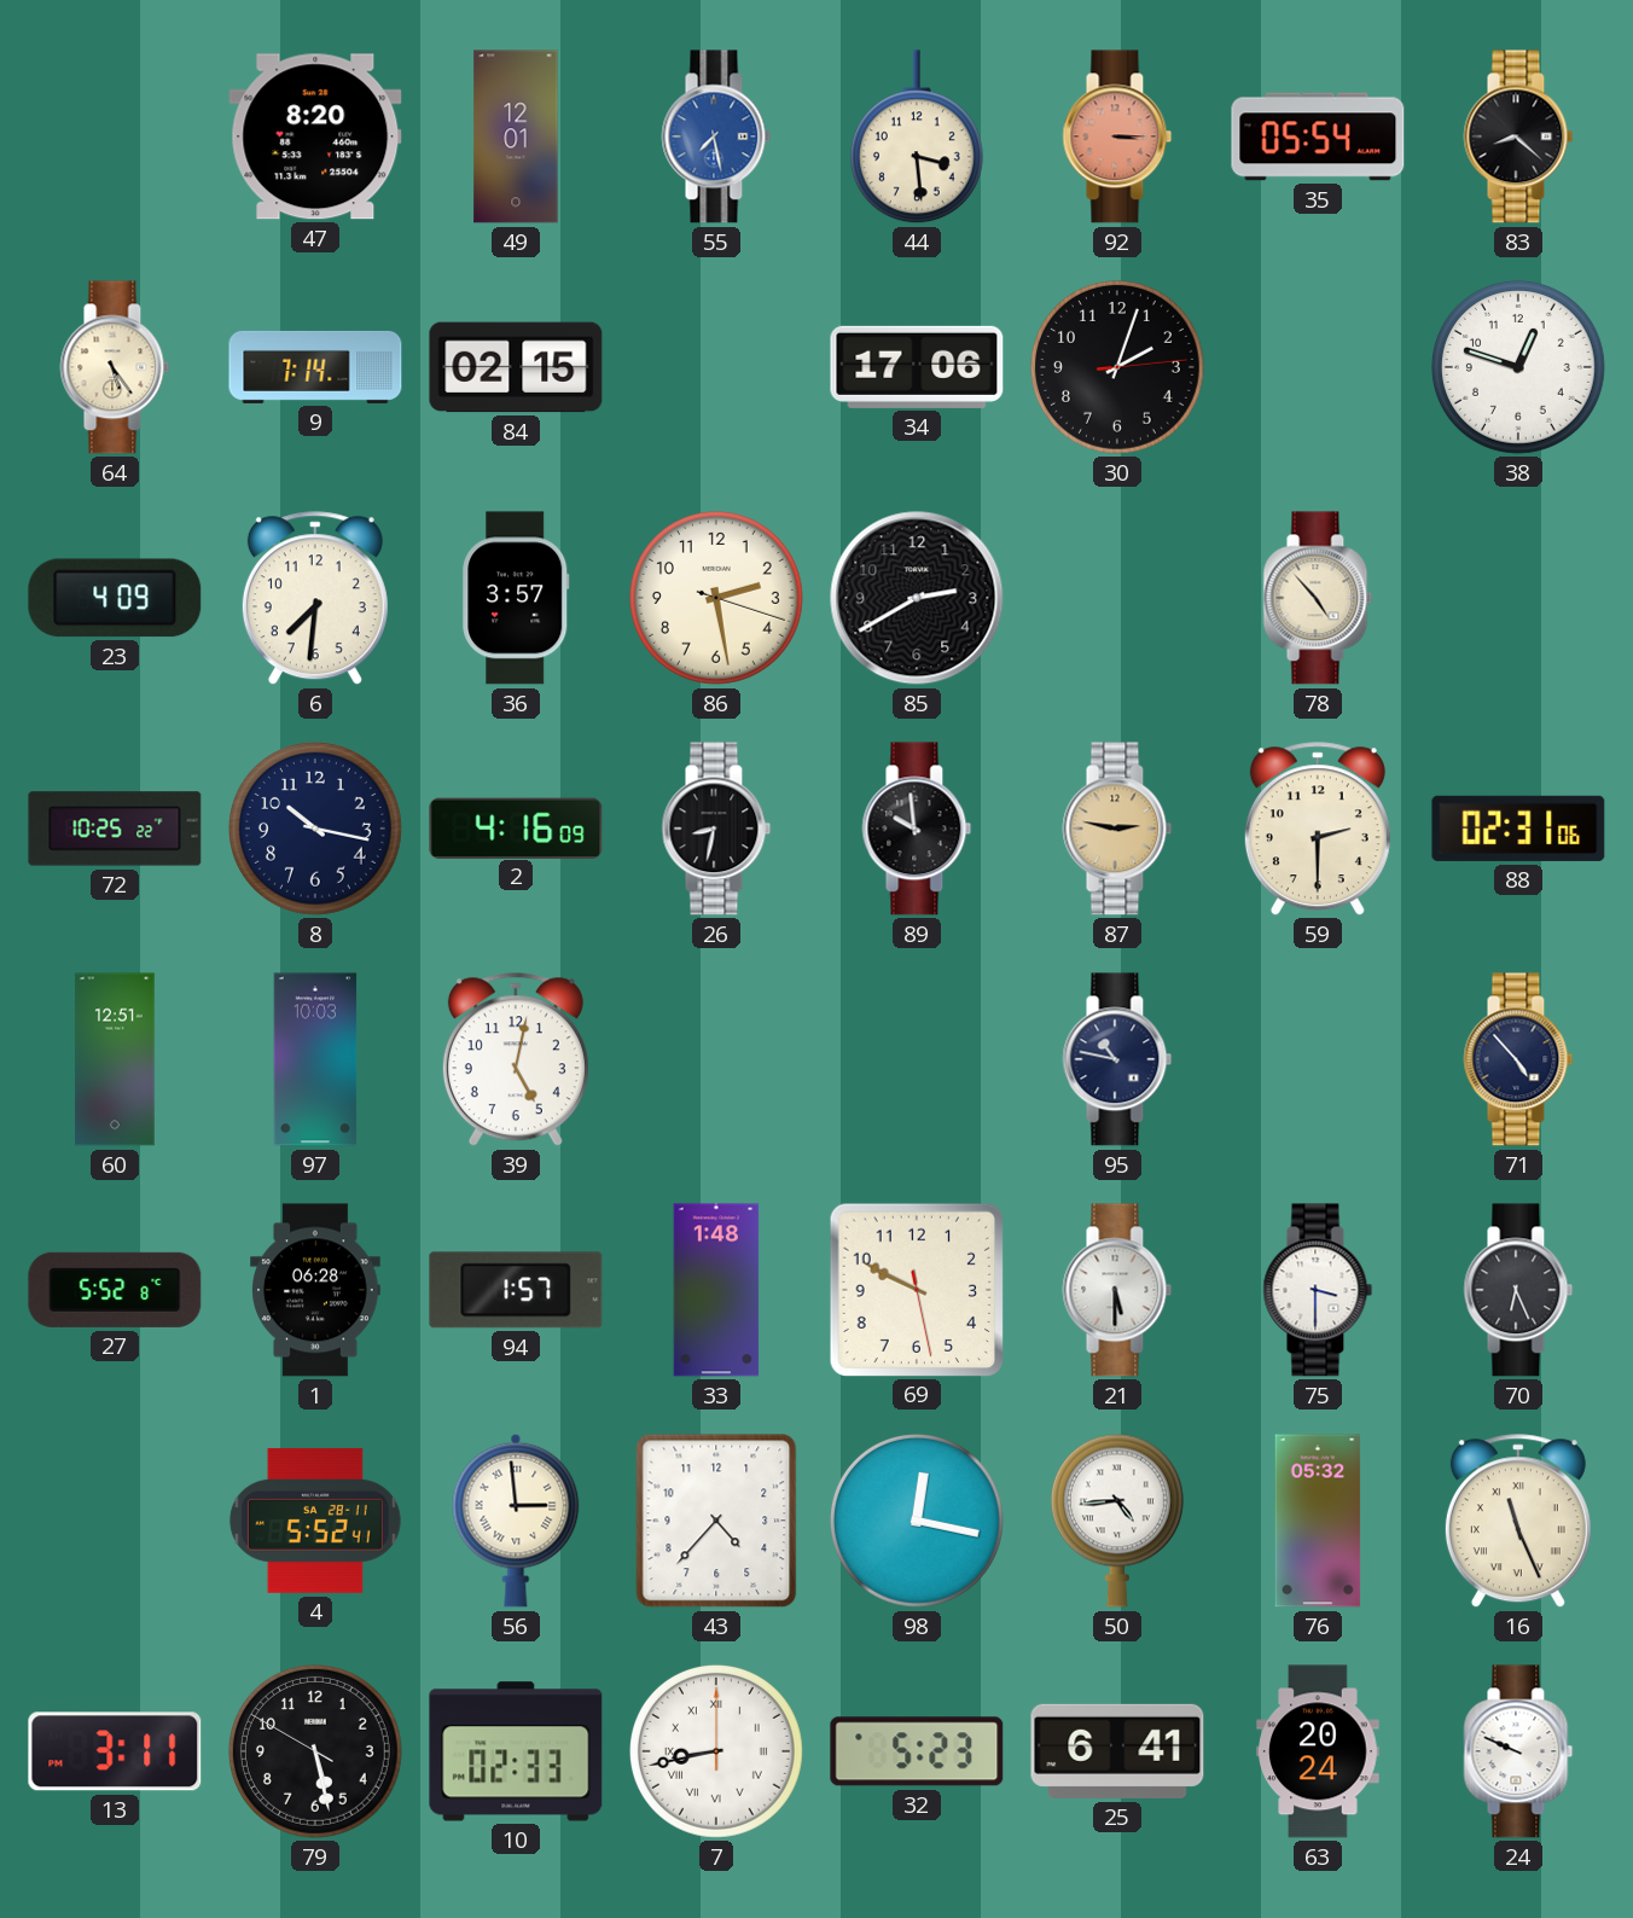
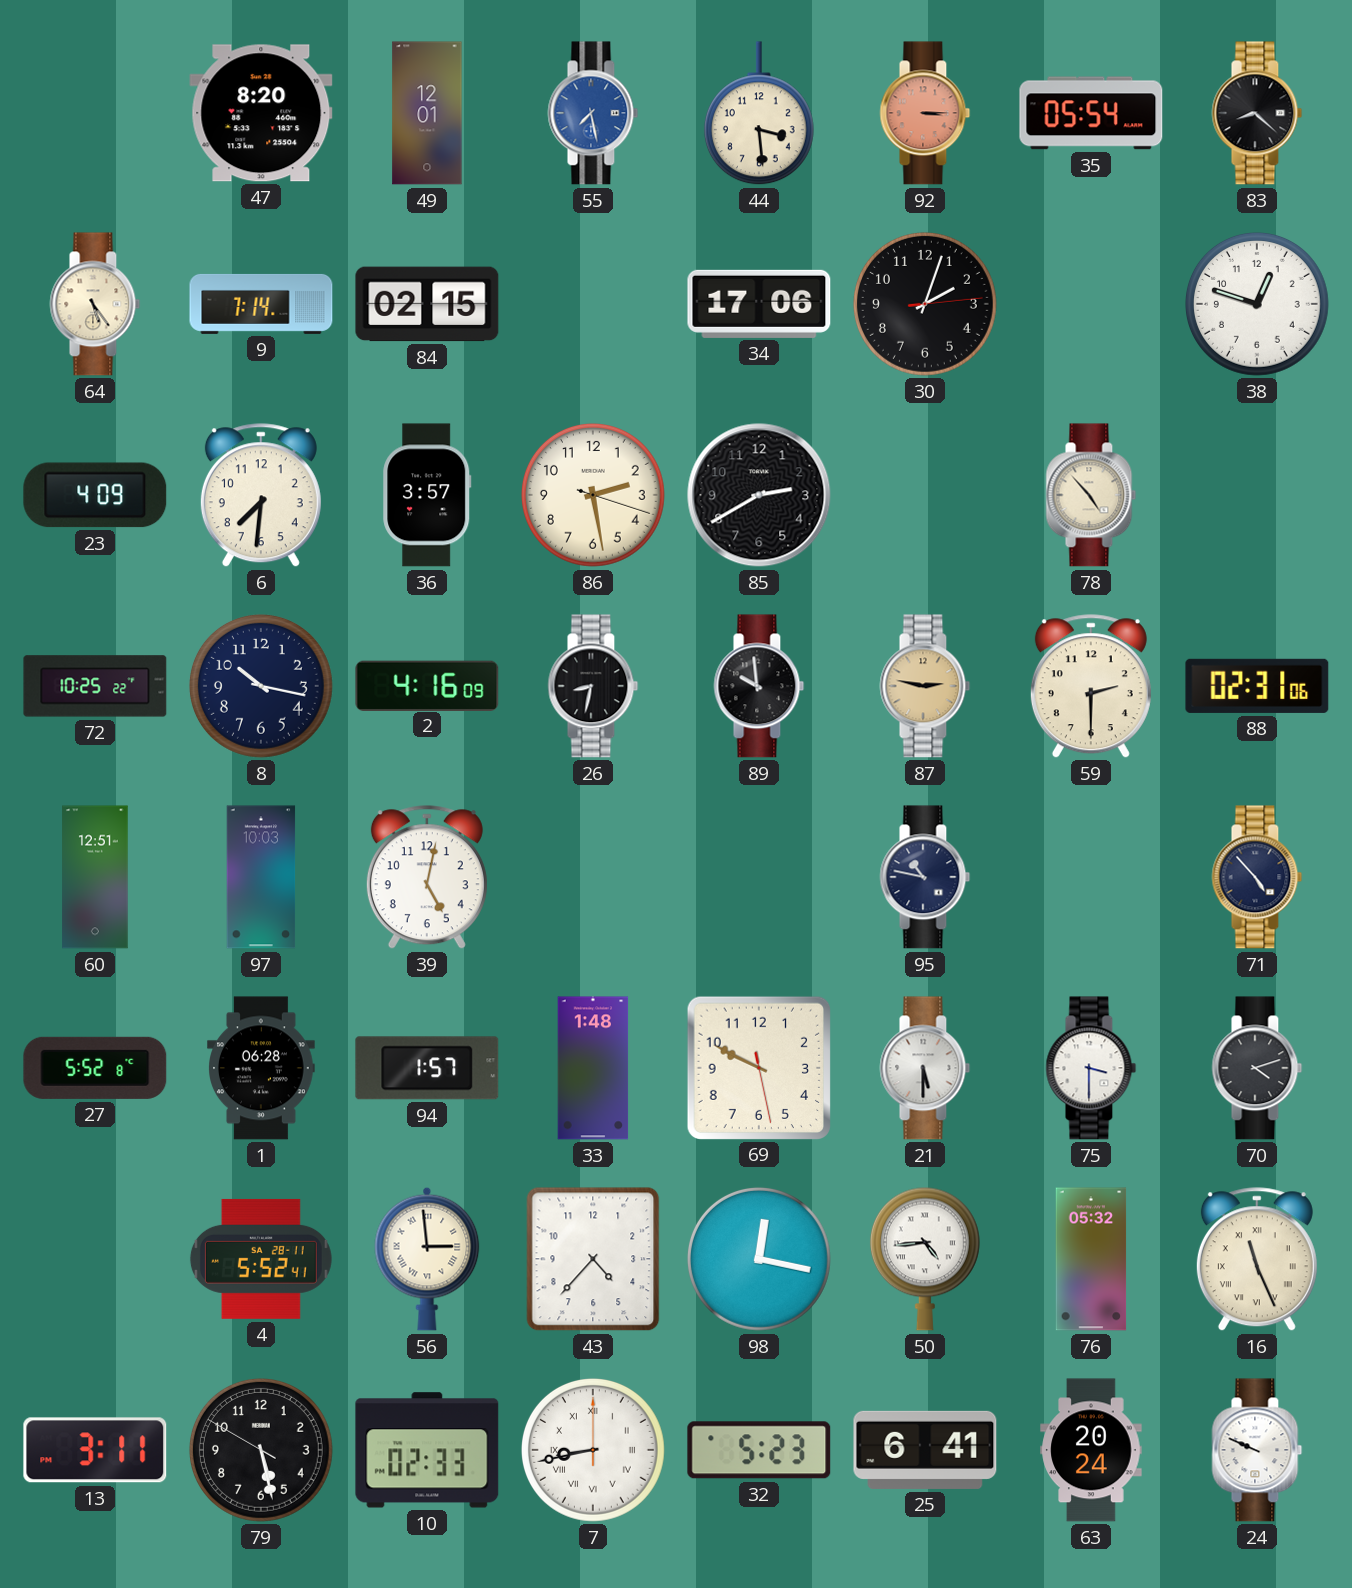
70: 6:26 -> 4:12
